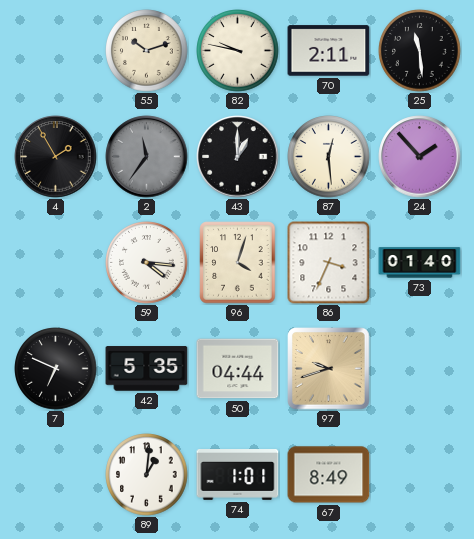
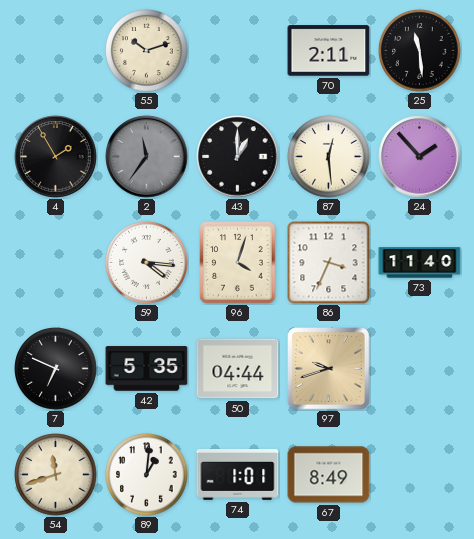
82: 9:47 -> none
73: 01:40 -> 11:40
54: none -> 11:42
